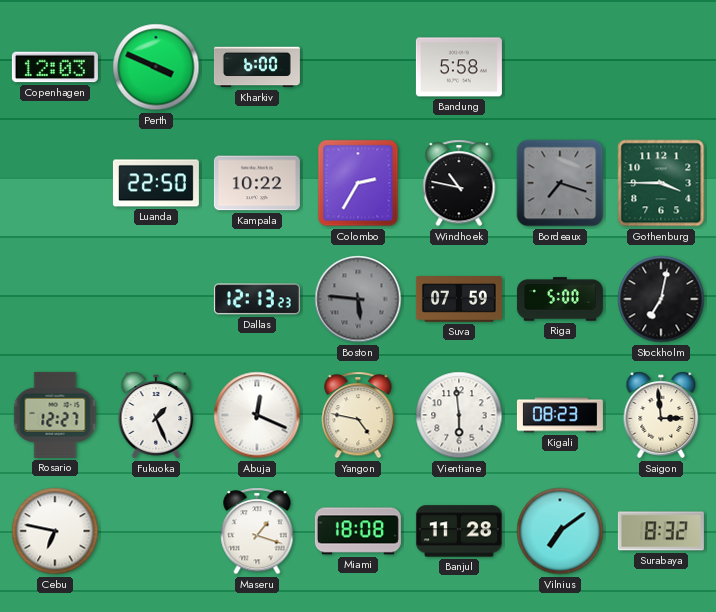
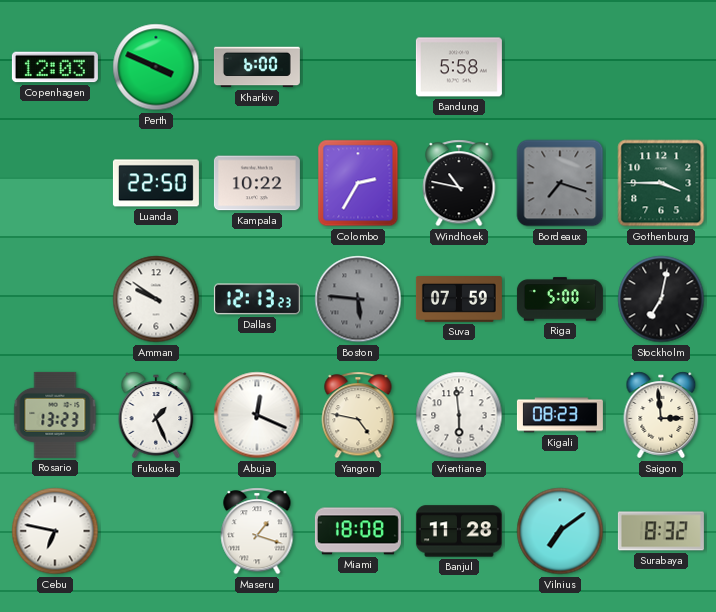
Amman: none -> 9:51
Rosario: 12:27 -> 13:23
